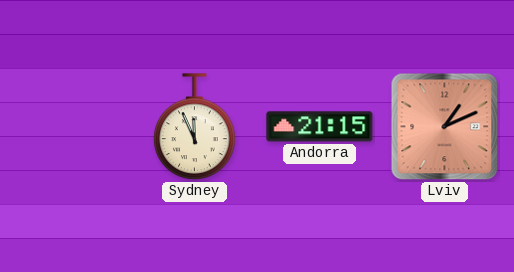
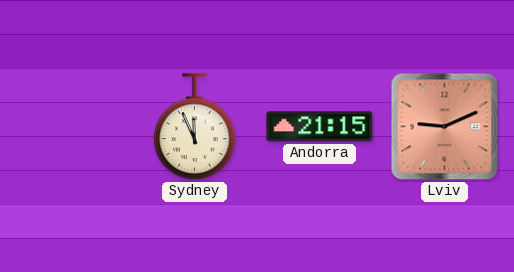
Lviv: 1:11 -> 9:11
